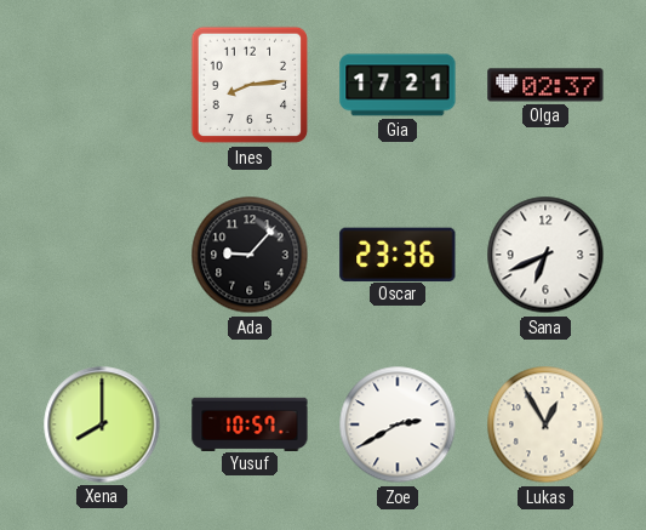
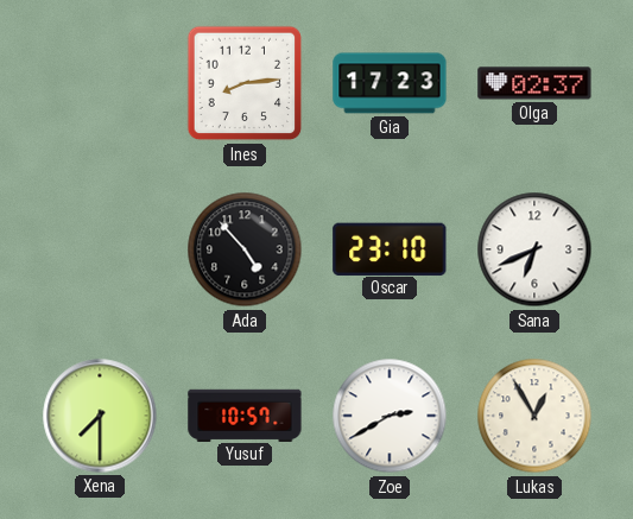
Gia: 17:21 -> 17:23
Ada: 9:07 -> 4:53
Oscar: 23:36 -> 23:10
Xena: 8:00 -> 7:30
